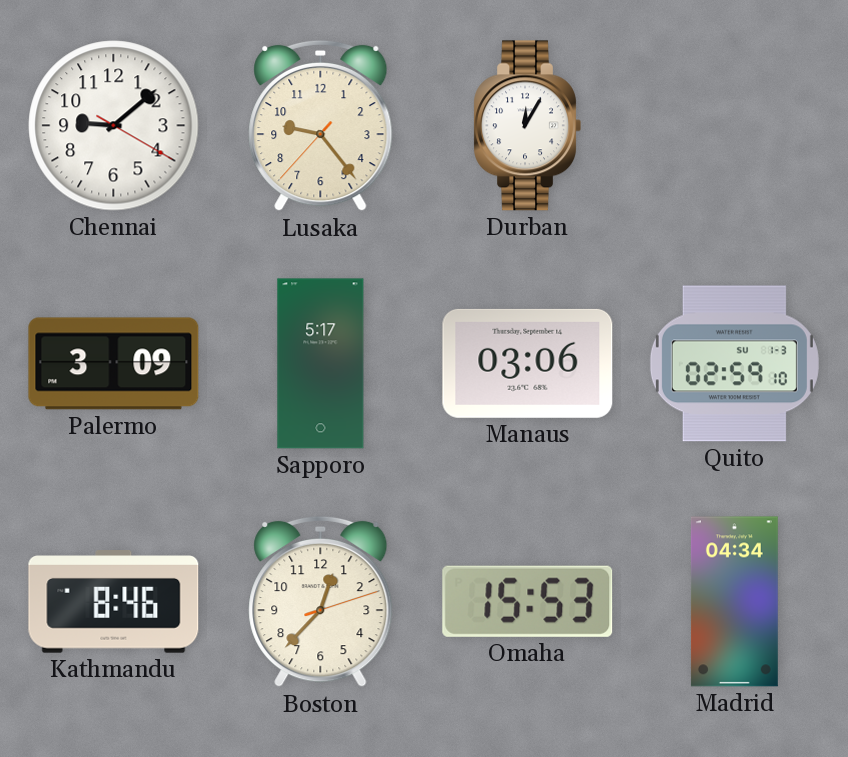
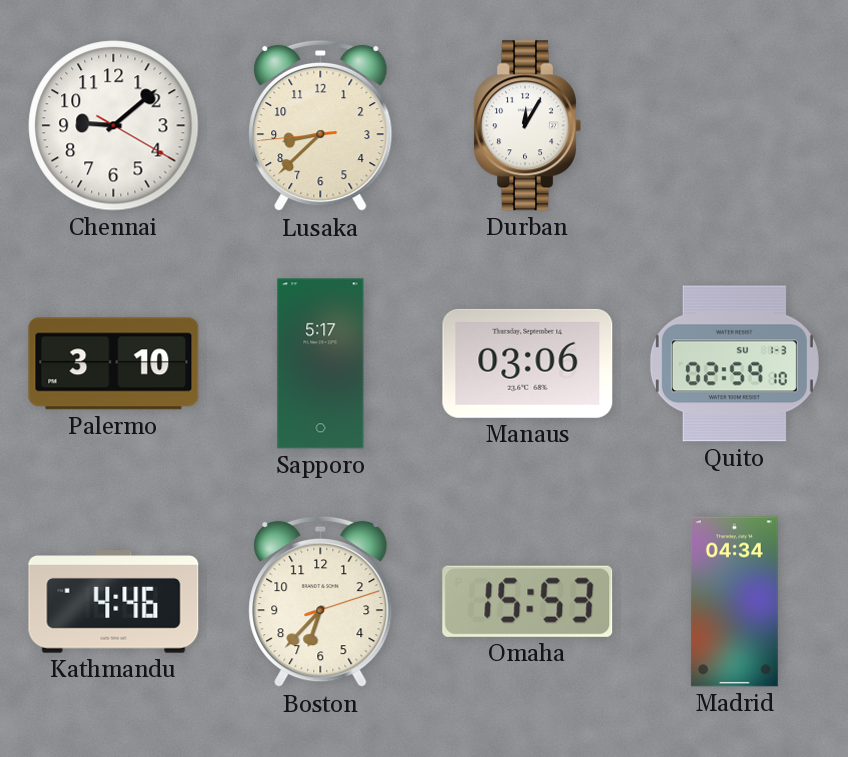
Lusaka: 9:23 -> 8:37
Palermo: 3:09 -> 3:10
Kathmandu: 8:46 -> 4:46
Boston: 12:37 -> 6:37
